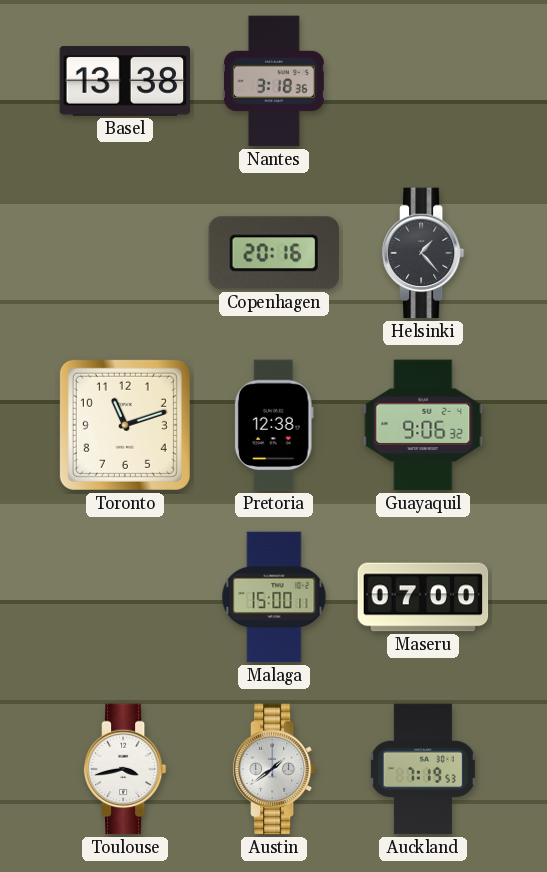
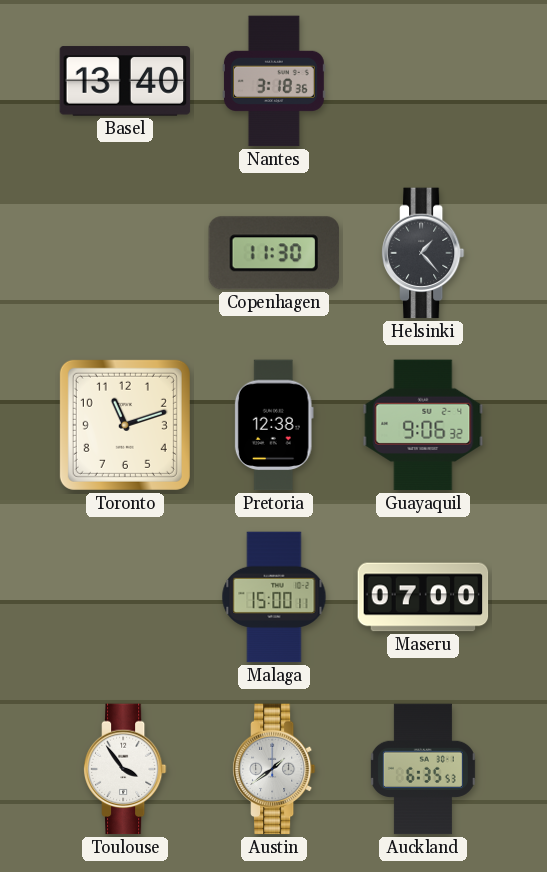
Basel: 13:38 -> 13:40
Copenhagen: 20:16 -> 11:30
Toulouse: 3:43 -> 3:54
Auckland: 7:19 -> 6:35
